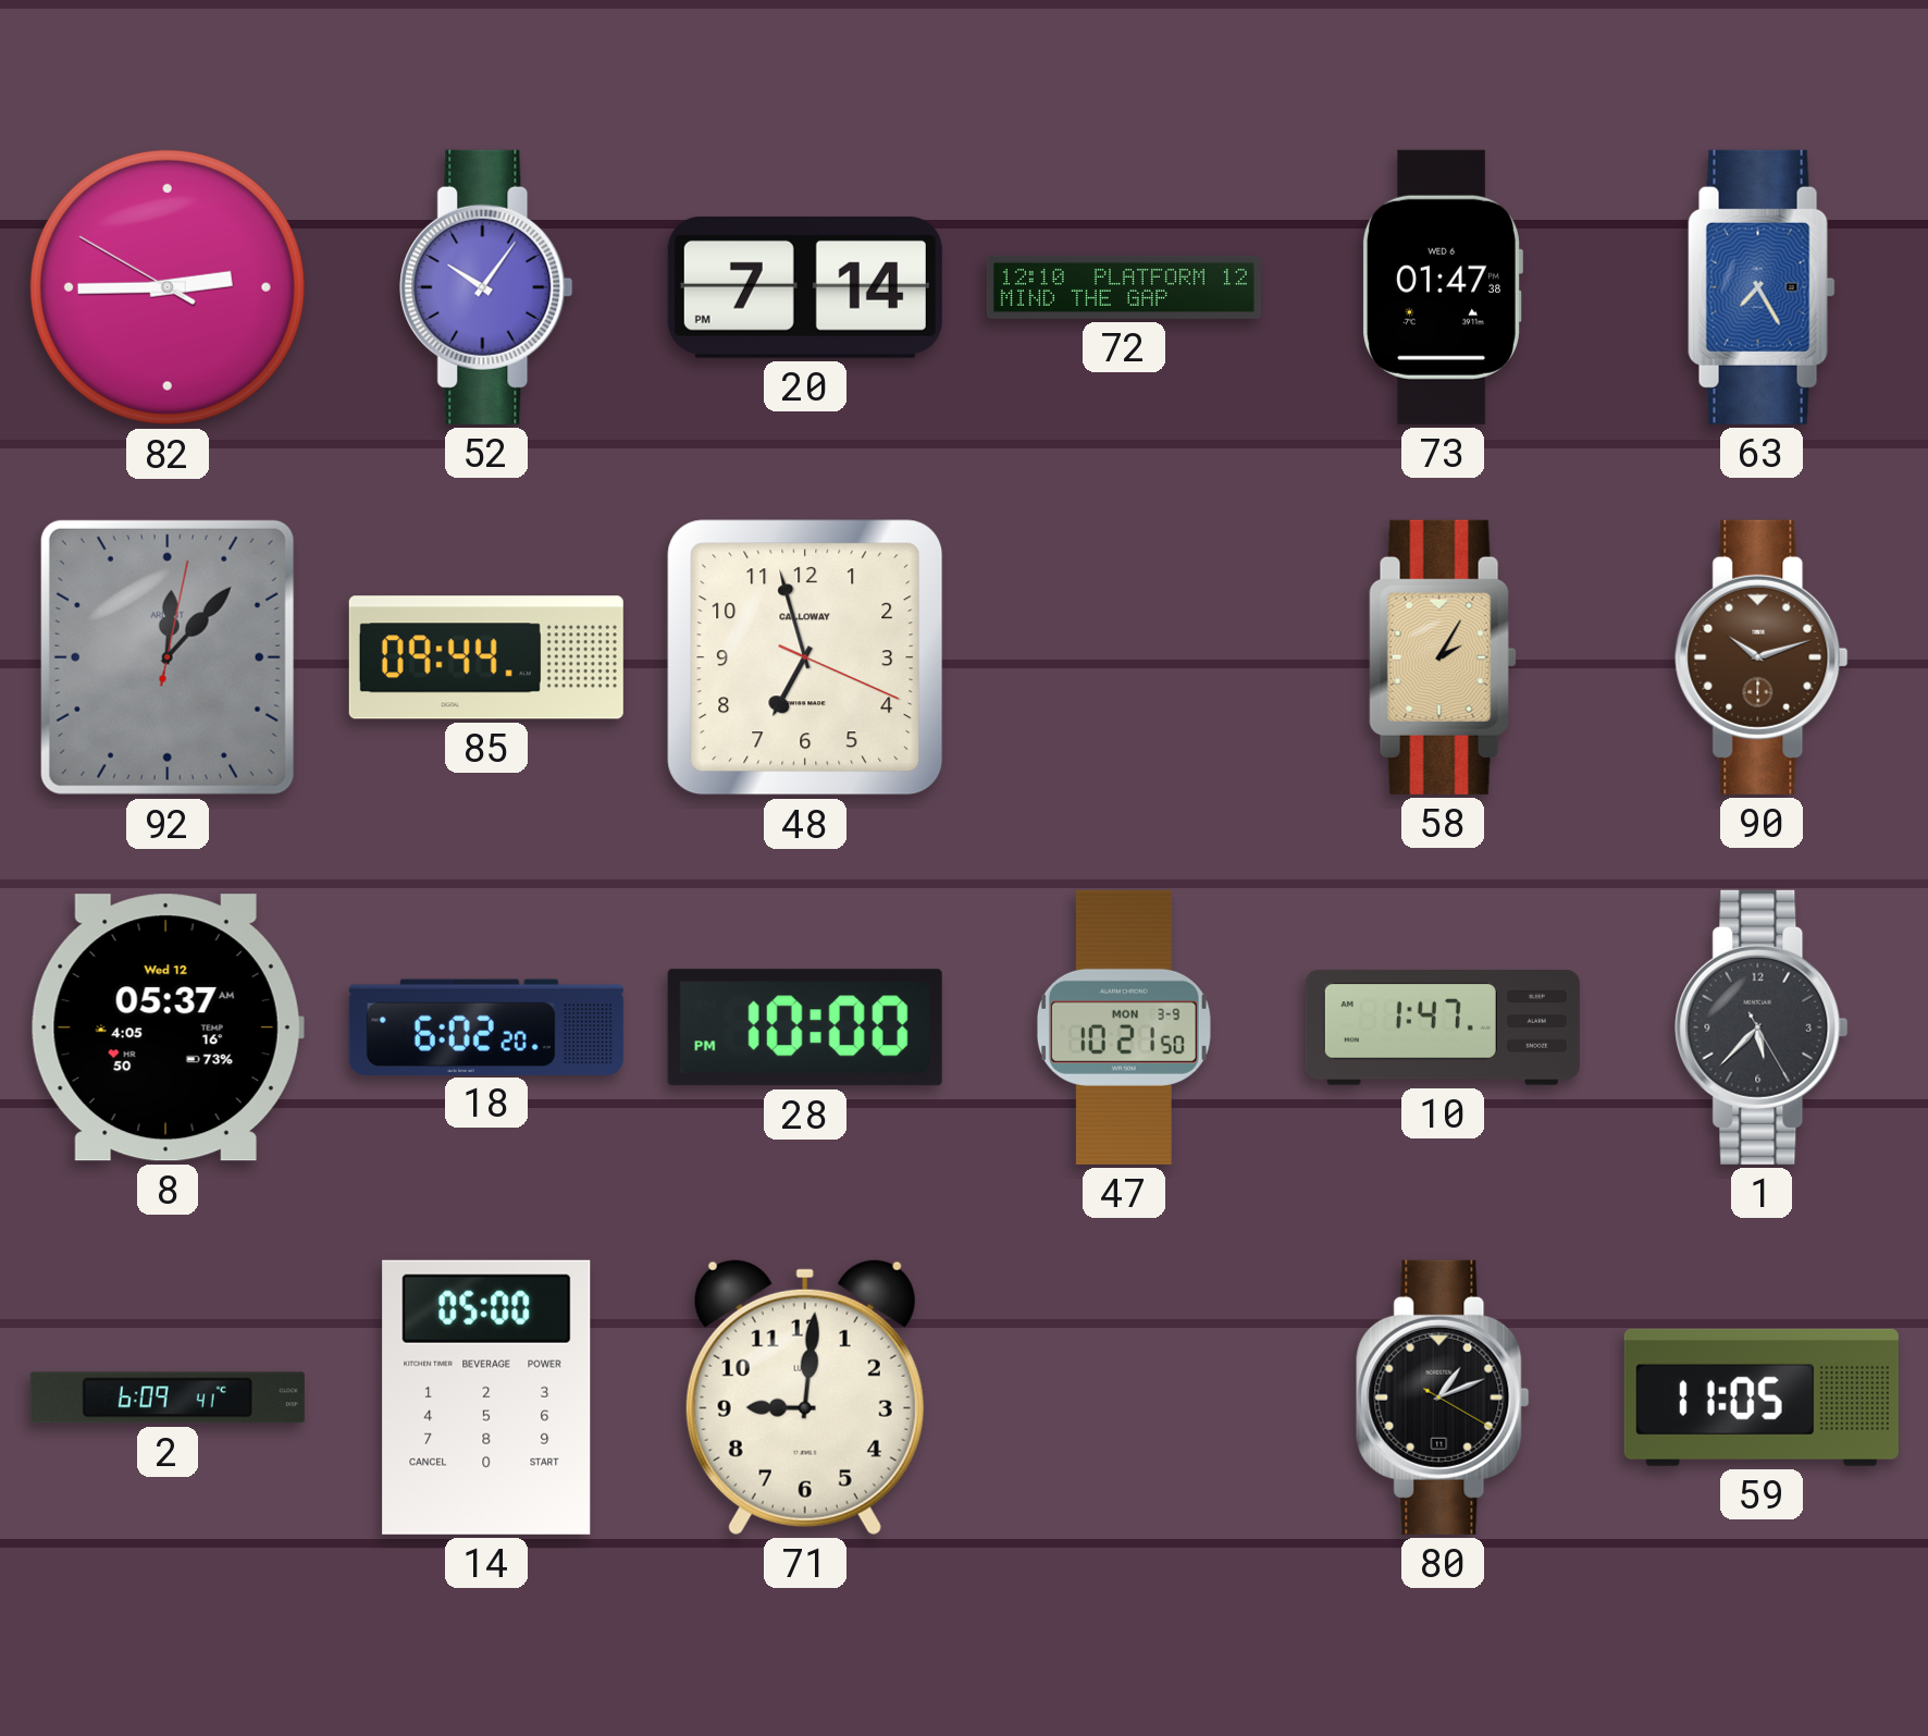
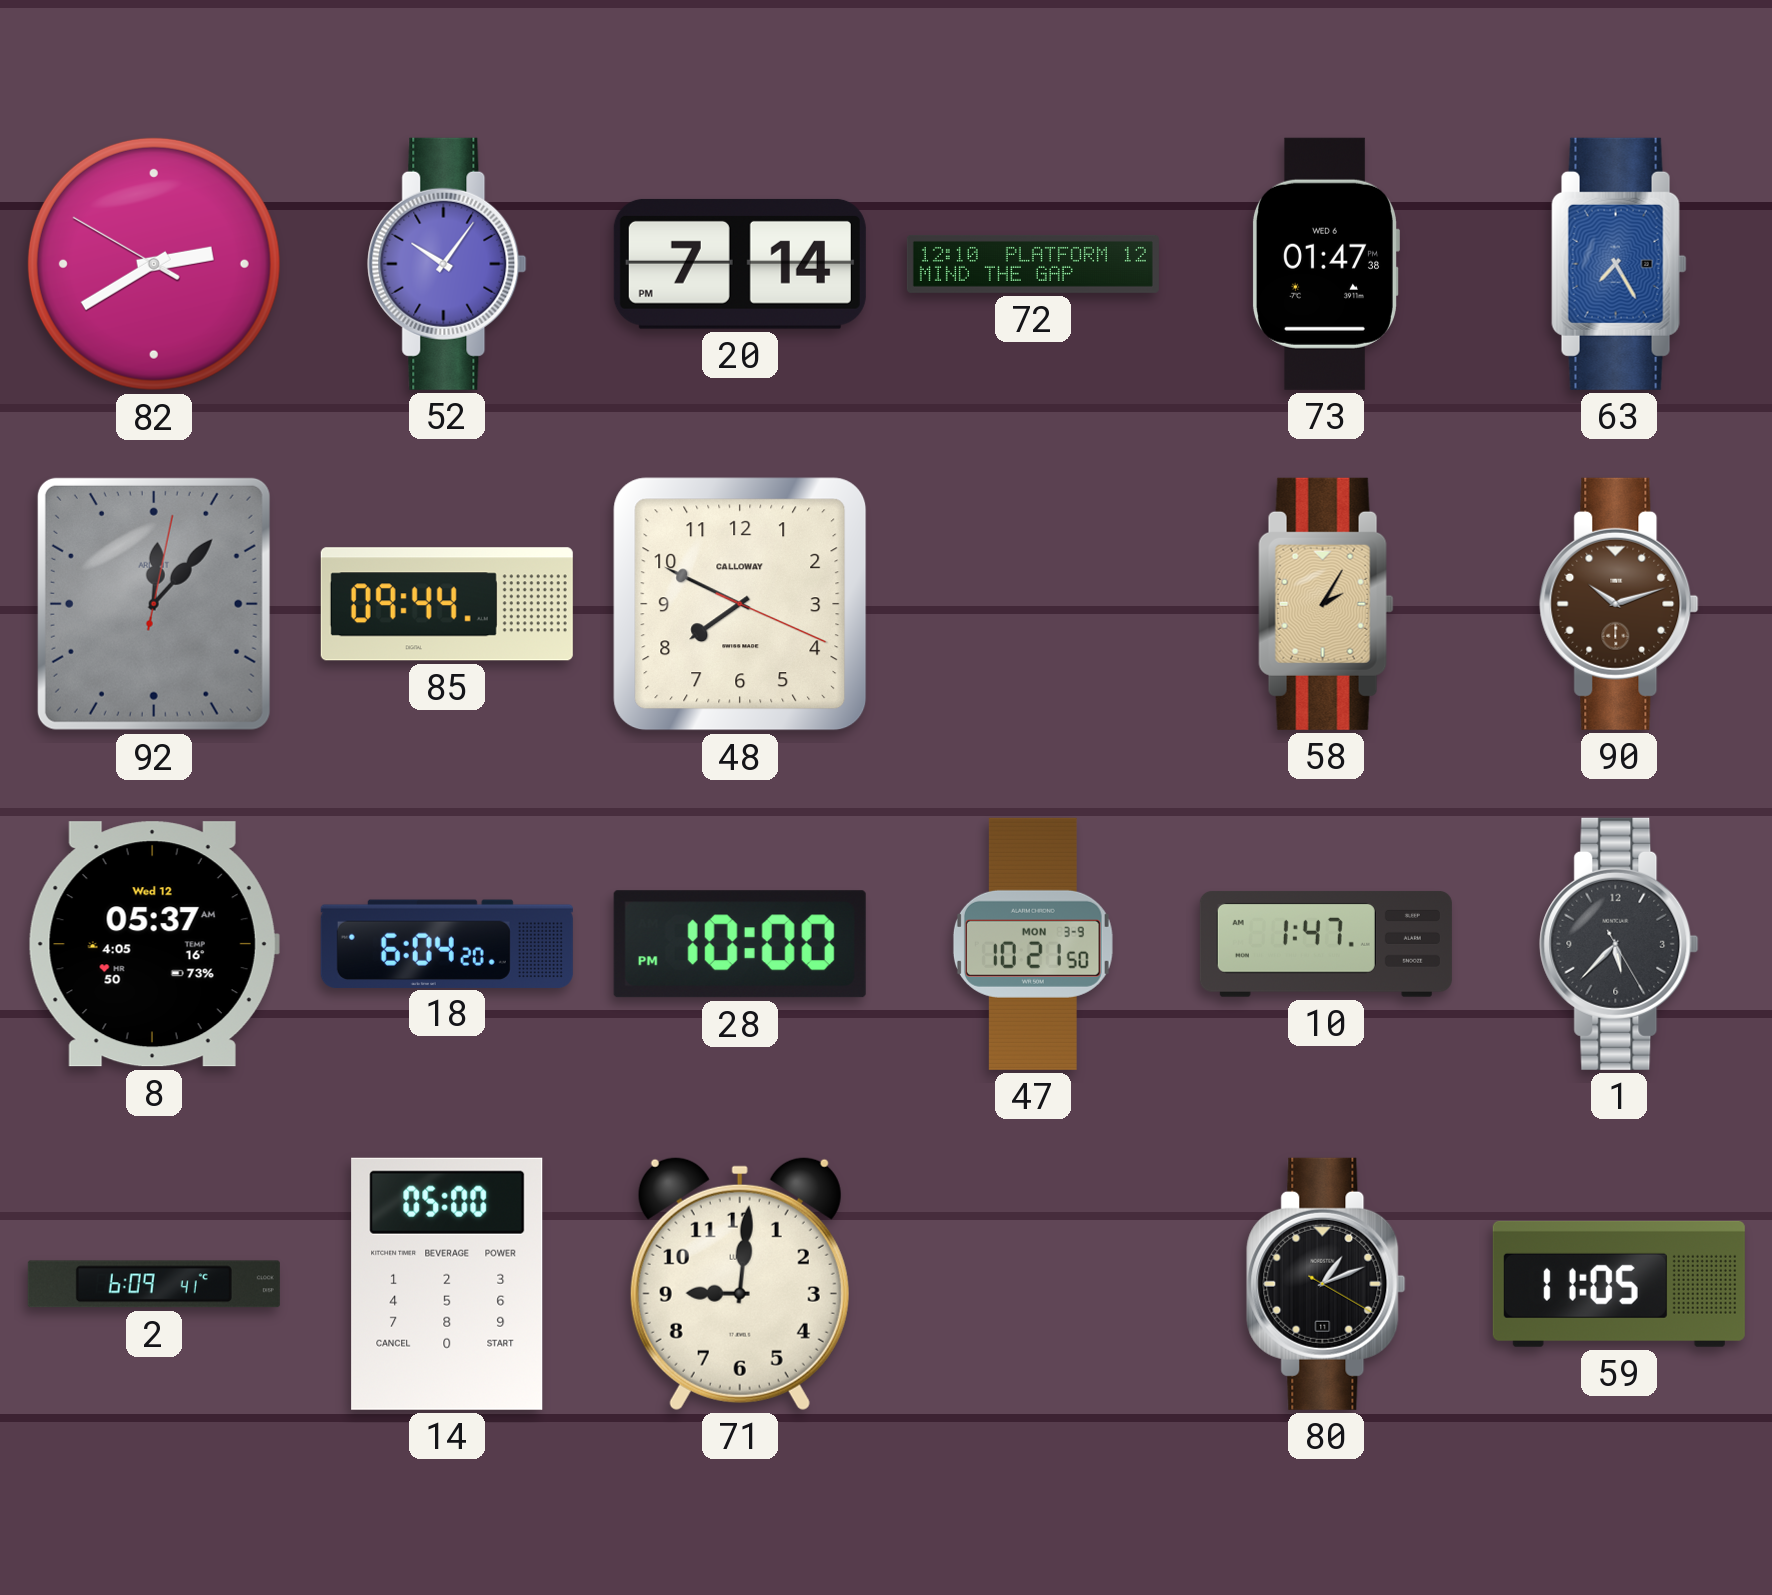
82: 2:44 -> 2:39
48: 6:57 -> 7:49
18: 6:02 -> 6:04
